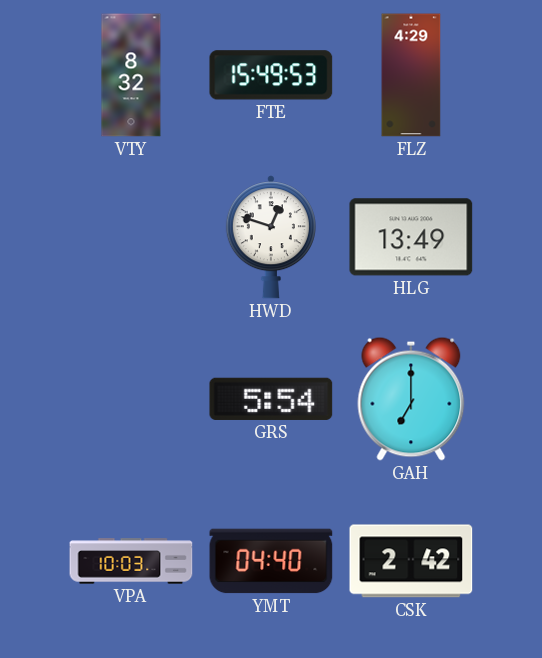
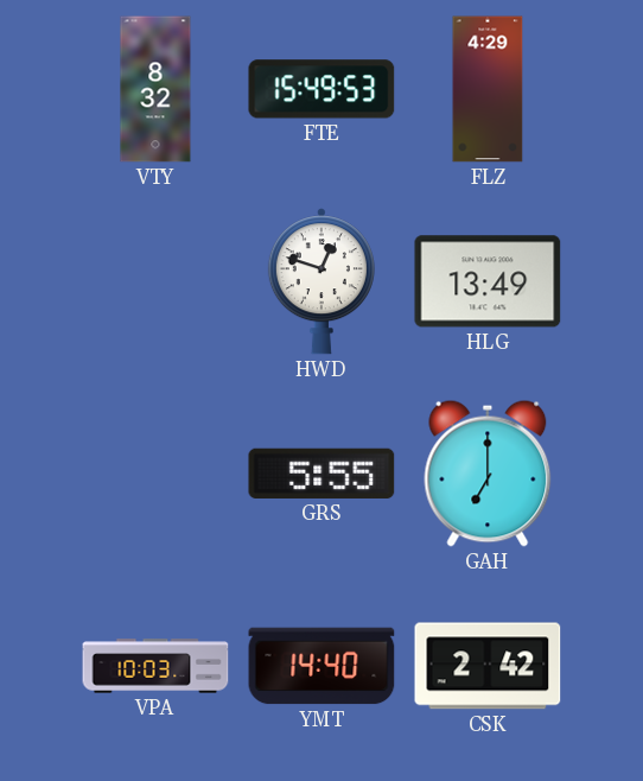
GRS: 5:54 -> 5:55
YMT: 04:40 -> 14:40
